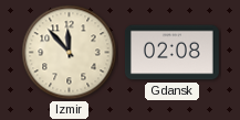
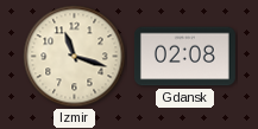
Izmir: 11:53 -> 11:18
